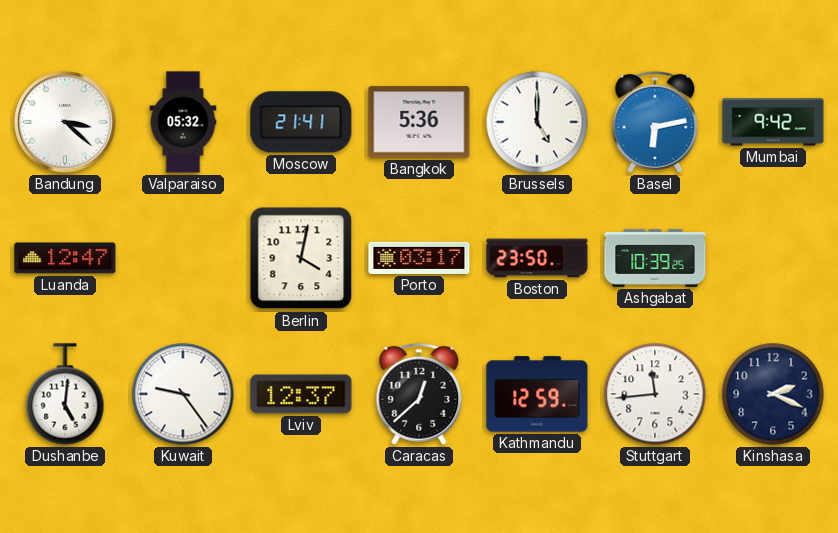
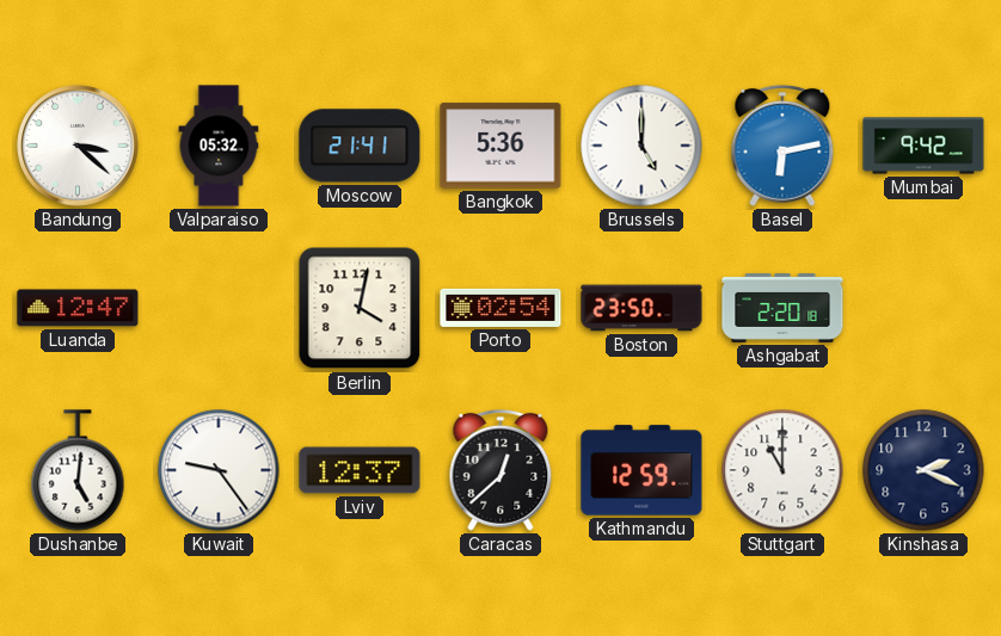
Porto: 03:17 -> 02:54
Ashgabat: 10:39 -> 2:20
Stuttgart: 11:44 -> 11:00
